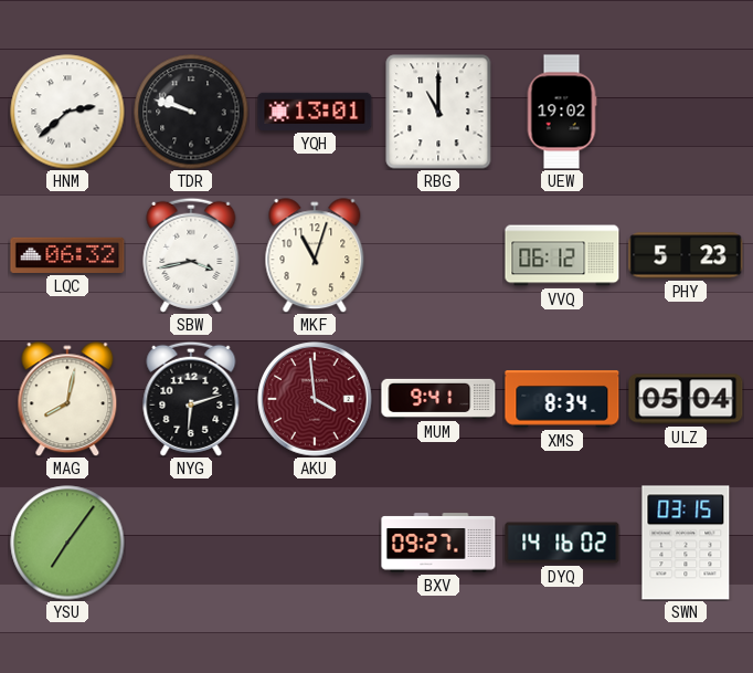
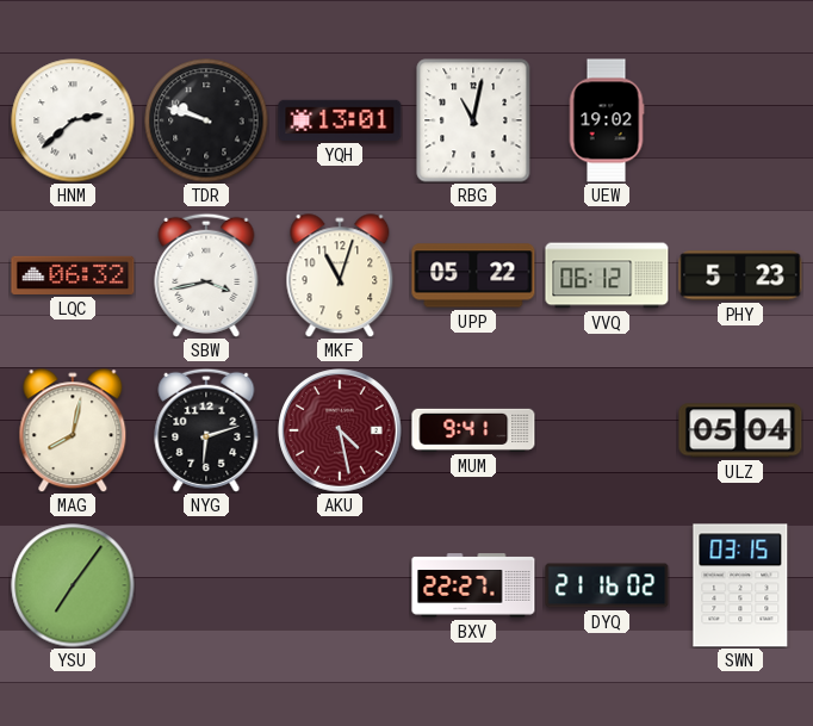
RBG: 11:00 -> 11:02
UPP: none -> 05:22
AKU: 3:59 -> 4:28
XMS: 8:34 -> none
BXV: 09:27 -> 22:27
DYQ: 14:16 -> 21:16
